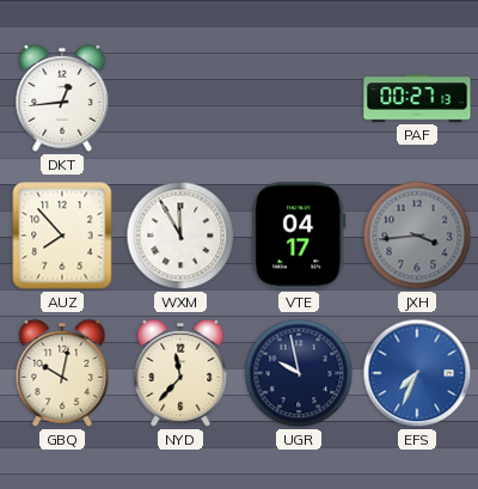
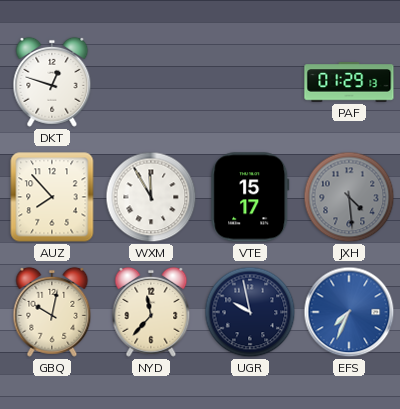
DKT: 12:44 -> 12:48
PAF: 00:27 -> 01:29
VTE: 04:17 -> 15:17
JXH: 3:44 -> 4:29
